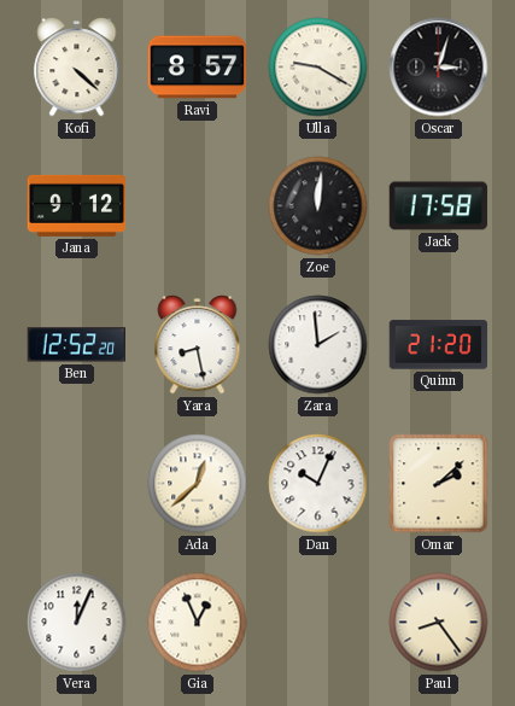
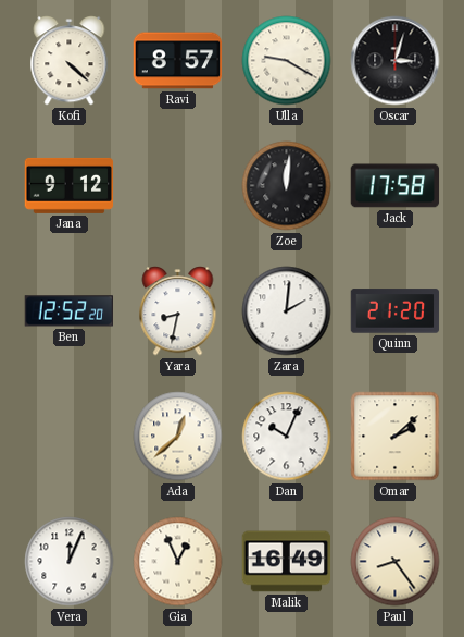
Yara: 8:28 -> 8:32
Zara: 1:59 -> 2:01
Malik: none -> 16:49
